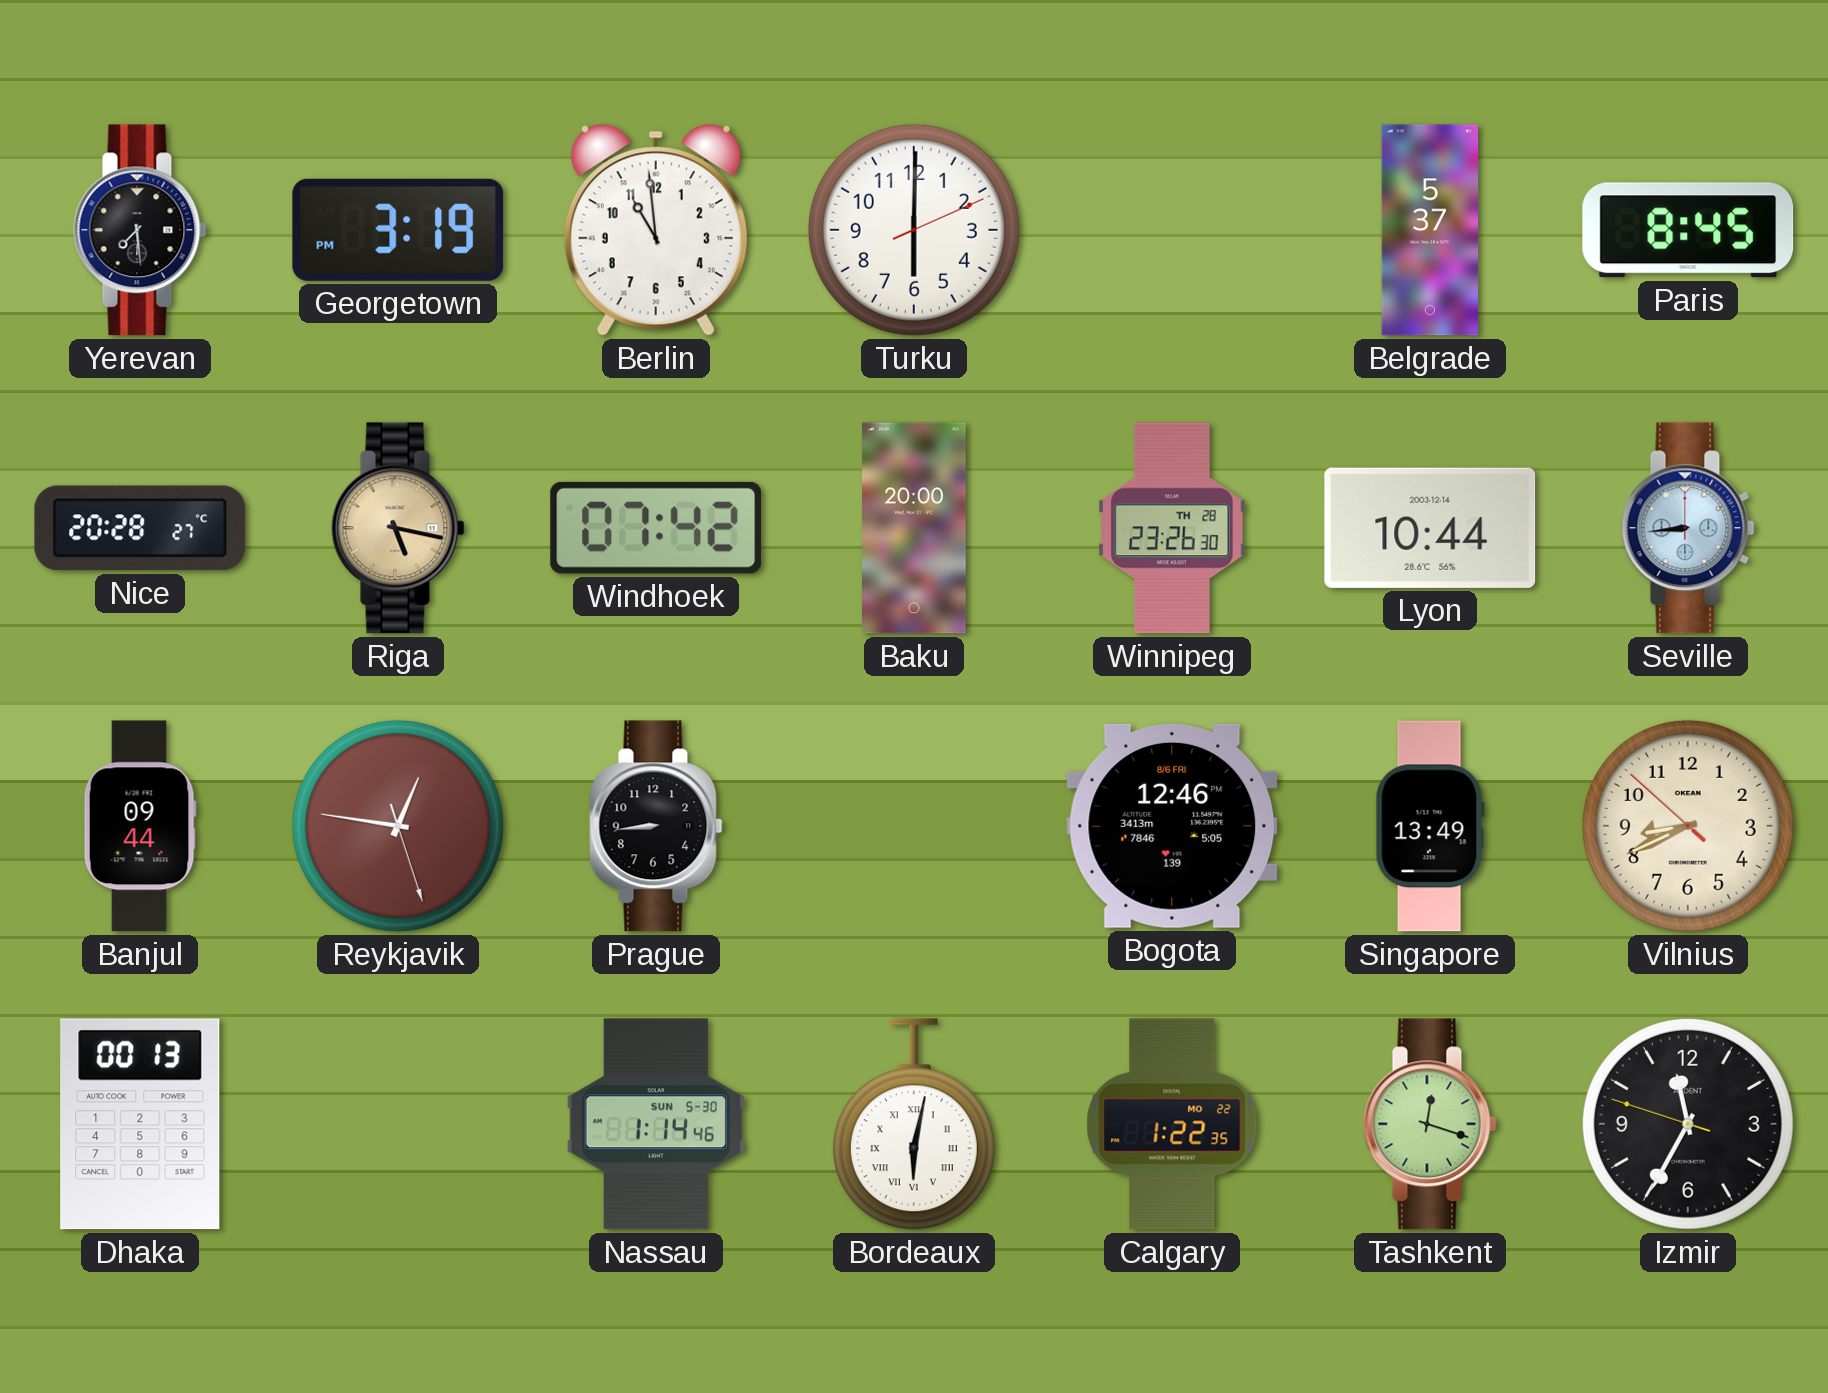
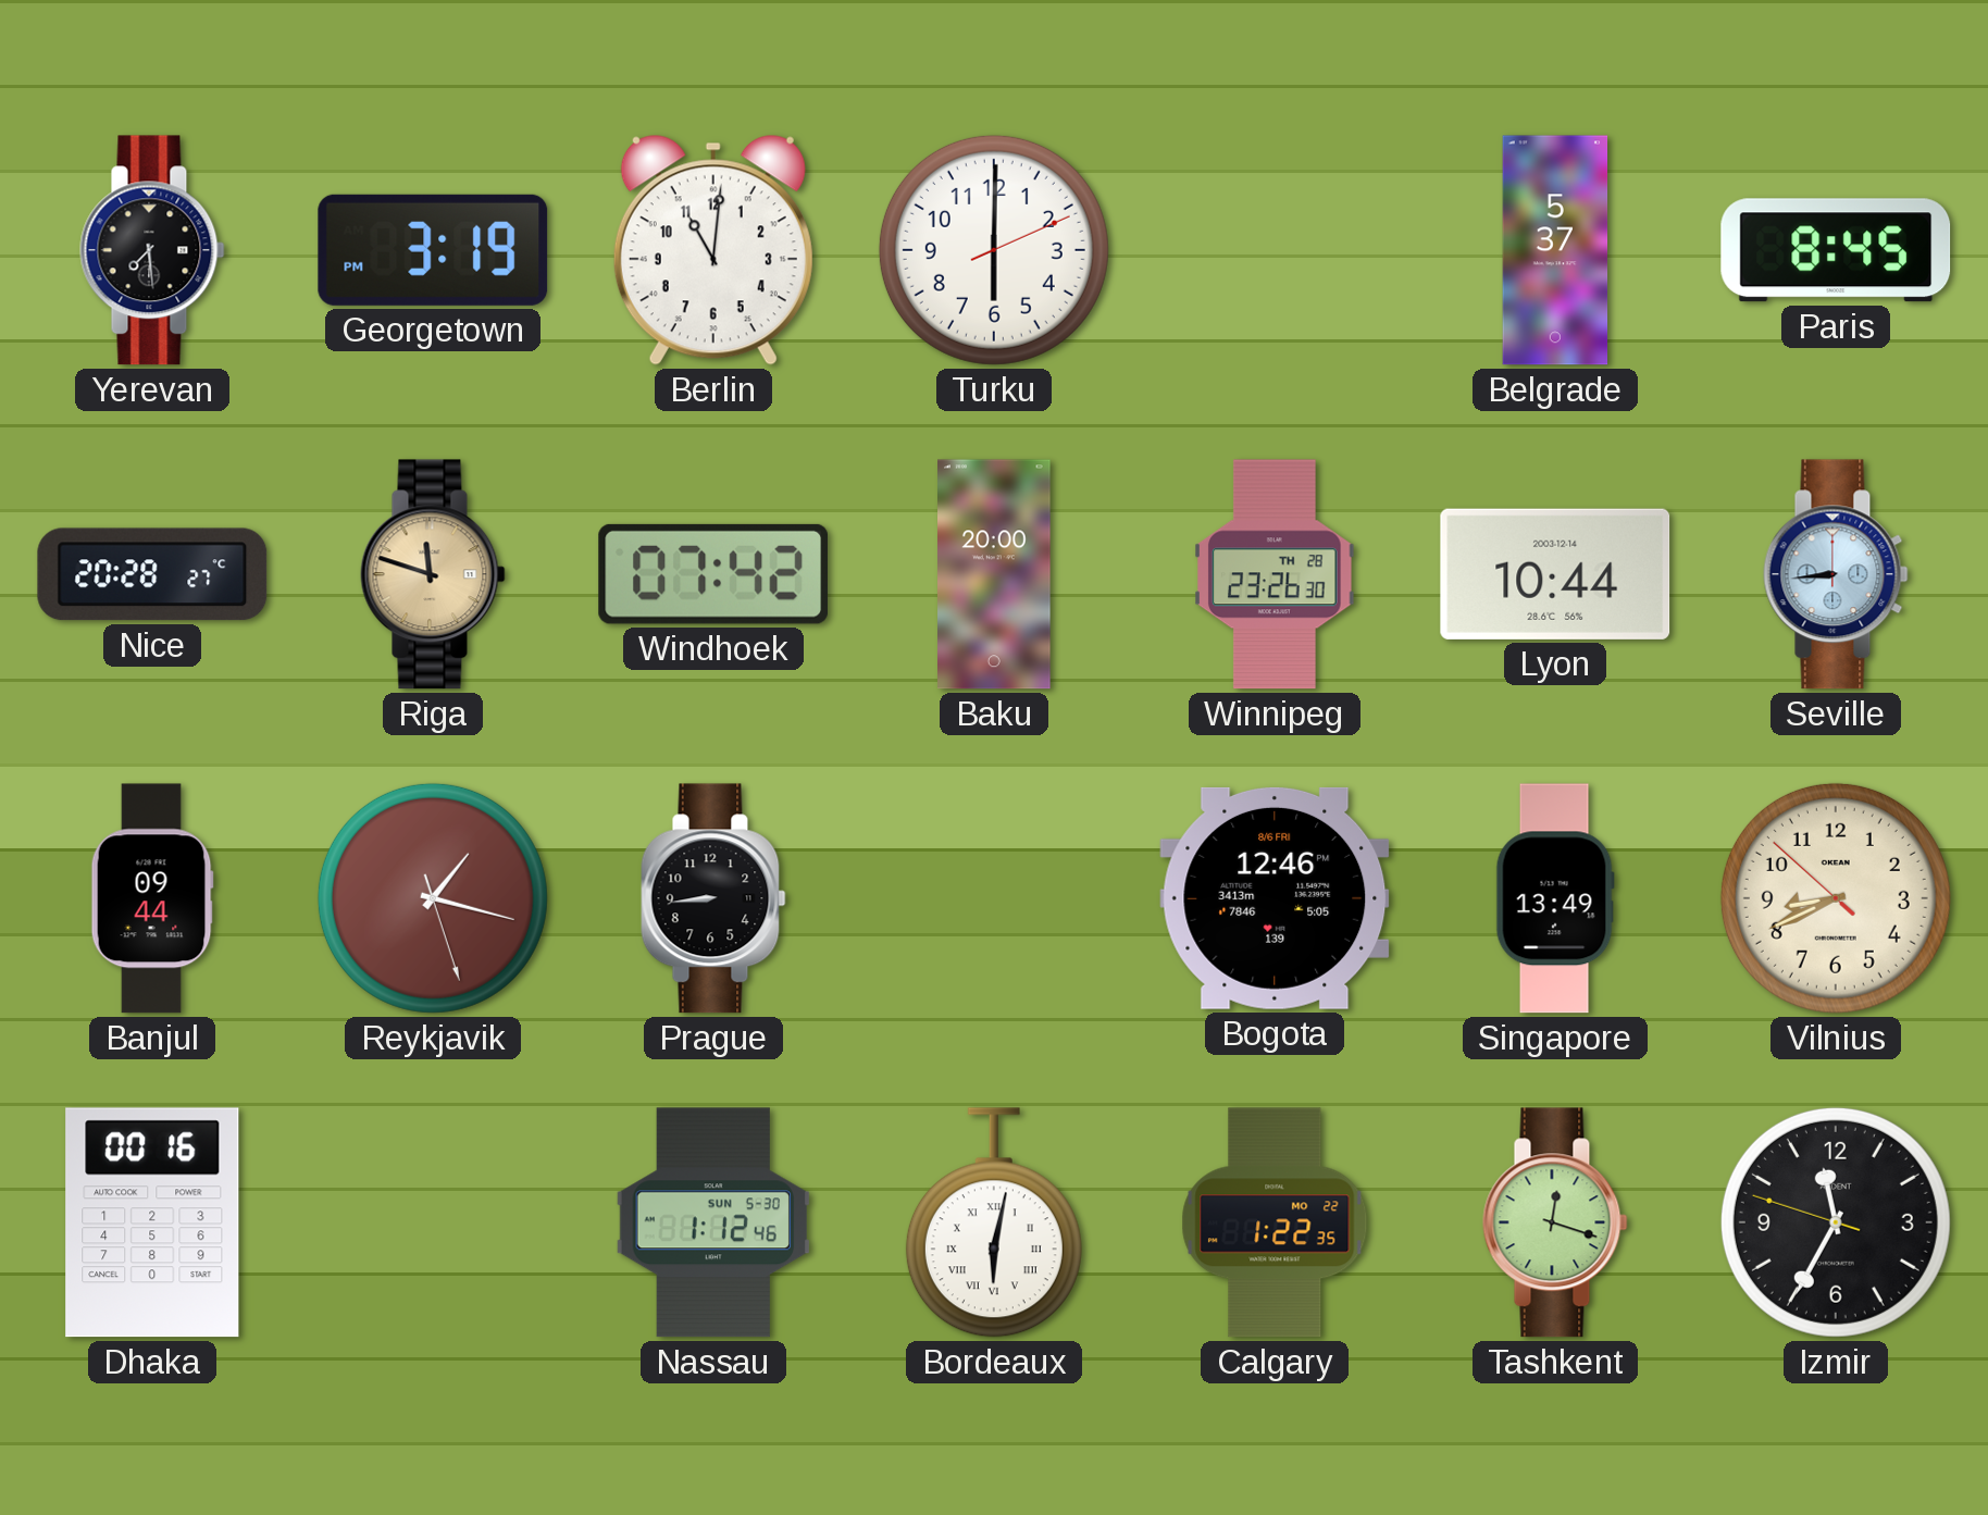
Berlin: 10:59 -> 11:01
Riga: 5:17 -> 11:48
Reykjavik: 12:46 -> 1:17
Dhaka: 00:13 -> 00:16
Nassau: 1:14 -> 1:12
